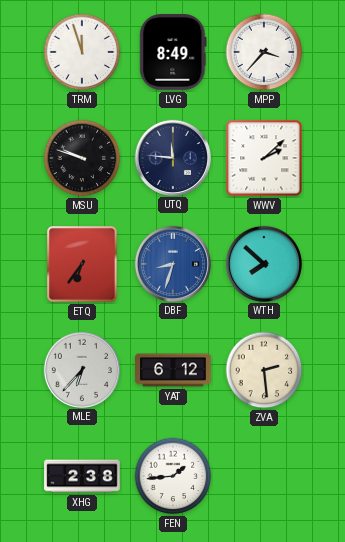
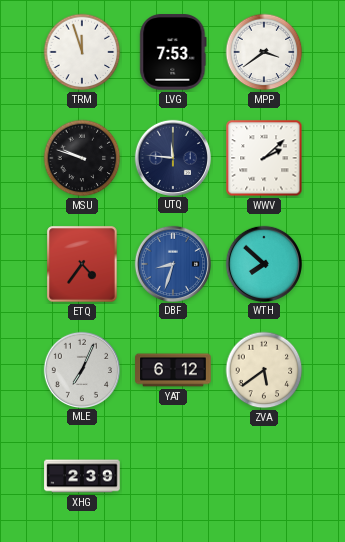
LVG: 8:49 -> 7:53
MPP: 3:37 -> 3:39
ETQ: 6:36 -> 4:36
MLE: 6:37 -> 7:04
ZVA: 2:29 -> 5:39
XHG: 2:38 -> 2:39
FEN: 1:44 -> none
